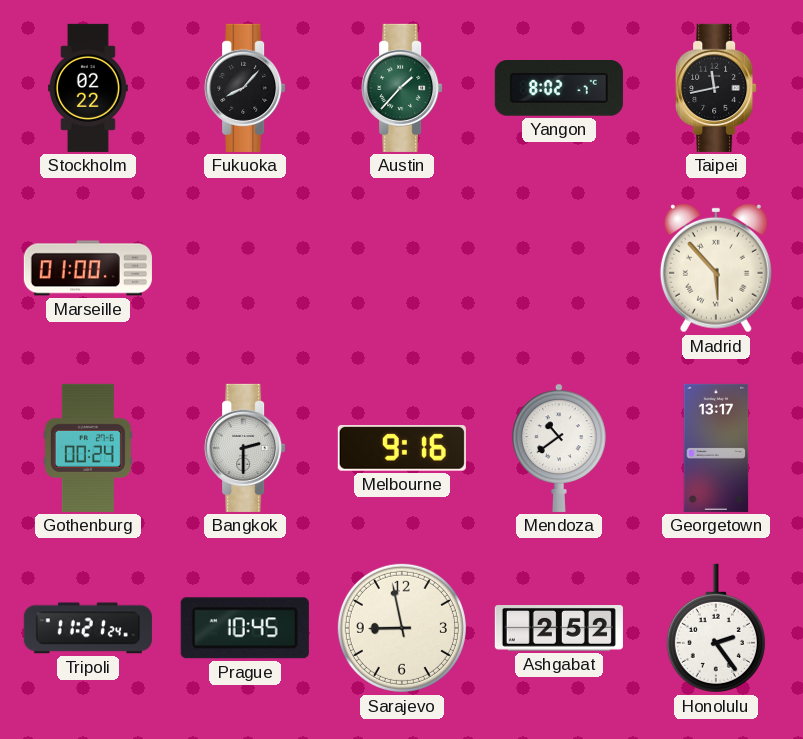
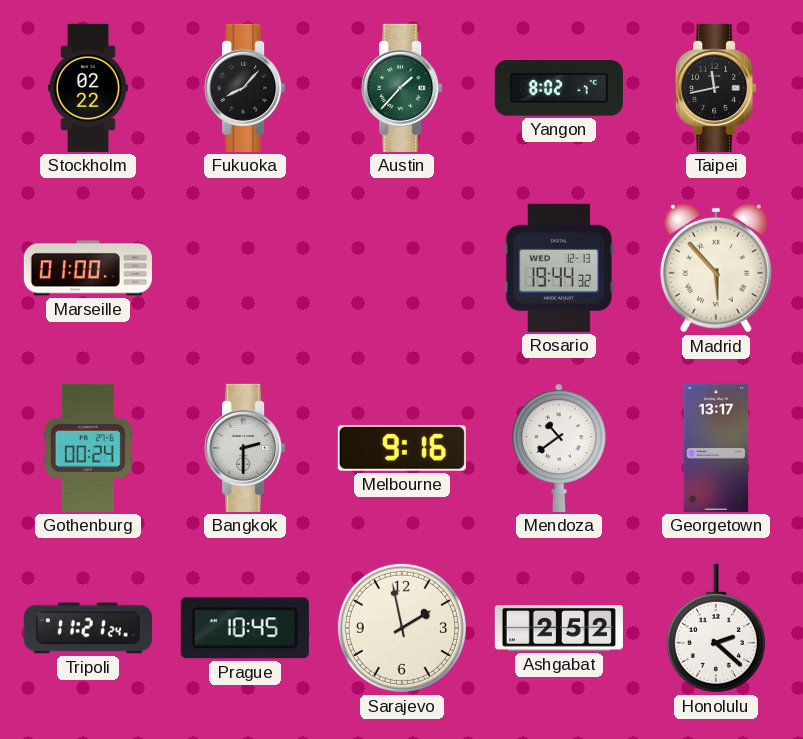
Rosario: none -> 19:44
Sarajevo: 8:58 -> 1:58
Honolulu: 2:24 -> 2:22
